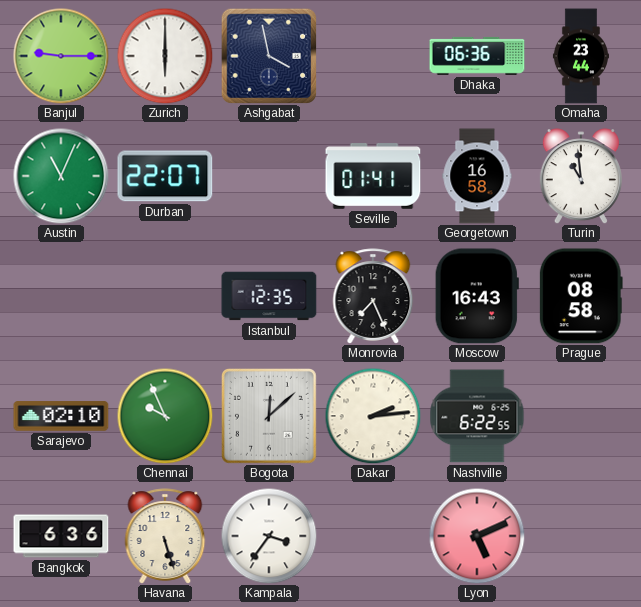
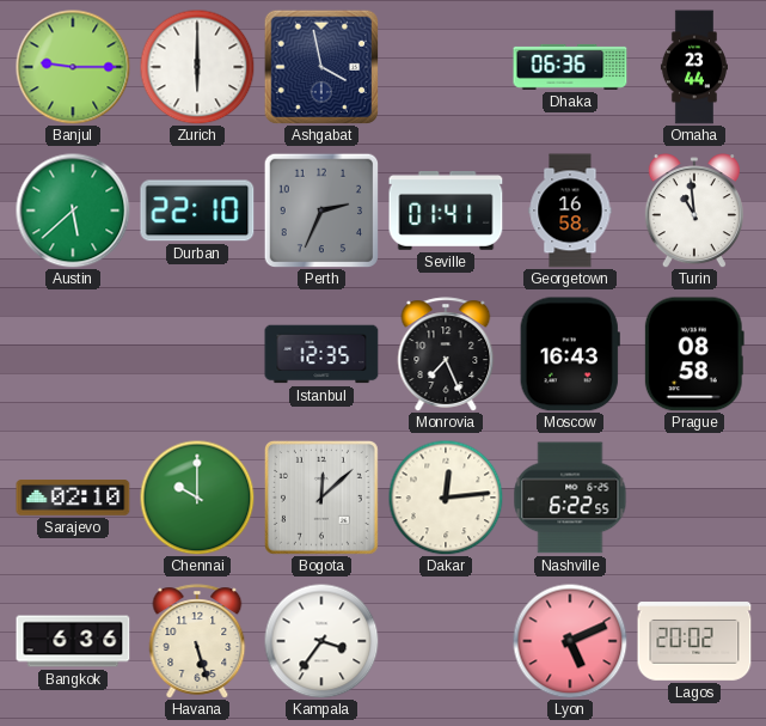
Austin: 11:04 -> 5:38
Durban: 22:07 -> 22:10
Perth: none -> 2:34
Chennai: 9:56 -> 10:00
Dakar: 2:14 -> 12:14
Lagos: none -> 20:02
